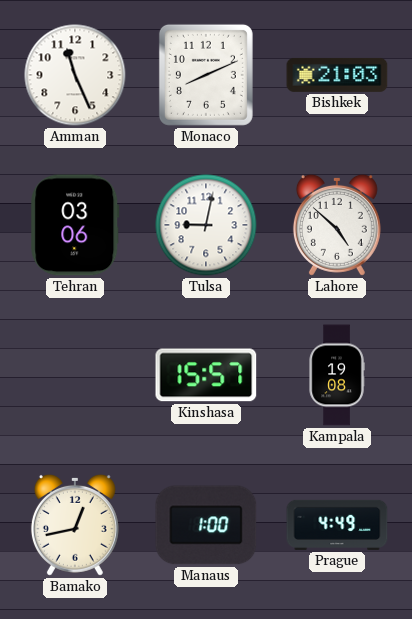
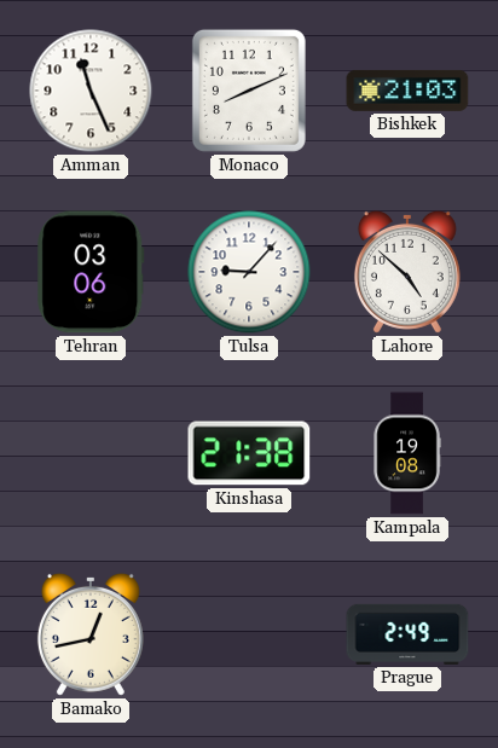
Tulsa: 9:02 -> 9:07
Kinshasa: 15:57 -> 21:38
Manaus: 1:00 -> none
Prague: 4:49 -> 2:49
